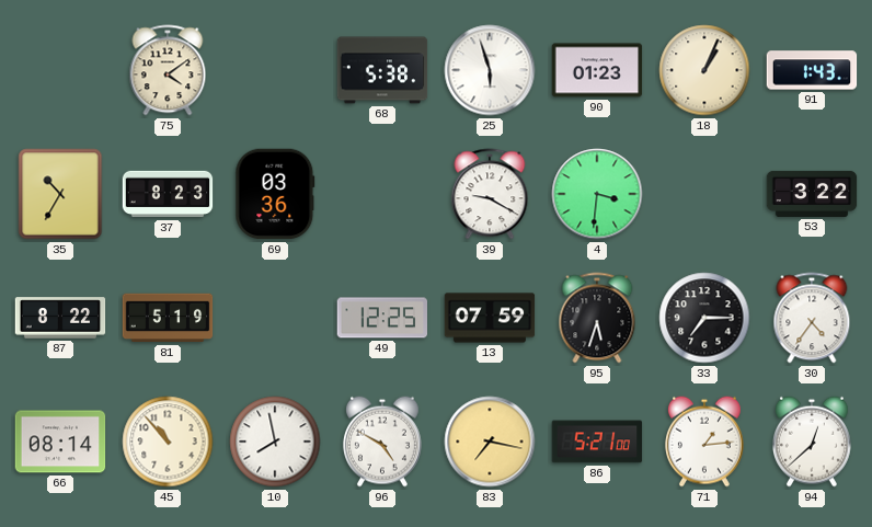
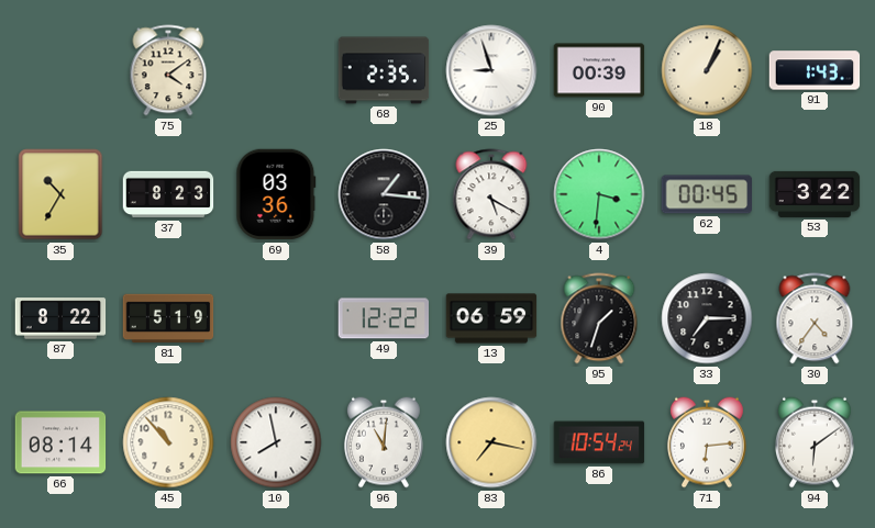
68: 5:38 -> 2:35
25: 5:57 -> 8:57
90: 01:23 -> 00:39
58: none -> 1:16
39: 9:20 -> 5:20
62: none -> 00:45
49: 12:25 -> 12:22
13: 07:59 -> 06:59
95: 5:33 -> 1:33
96: 4:50 -> 11:01
86: 5:21 -> 10:54
71: 1:14 -> 6:14
94: 12:38 -> 6:09
